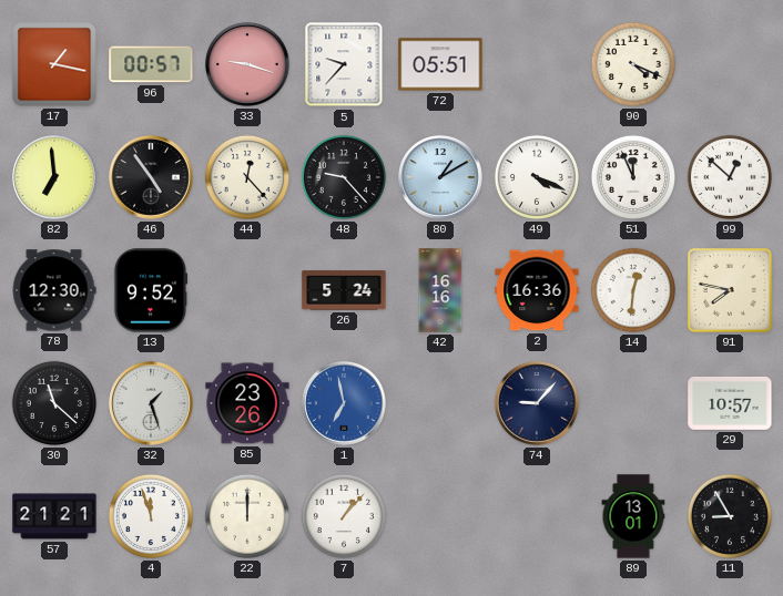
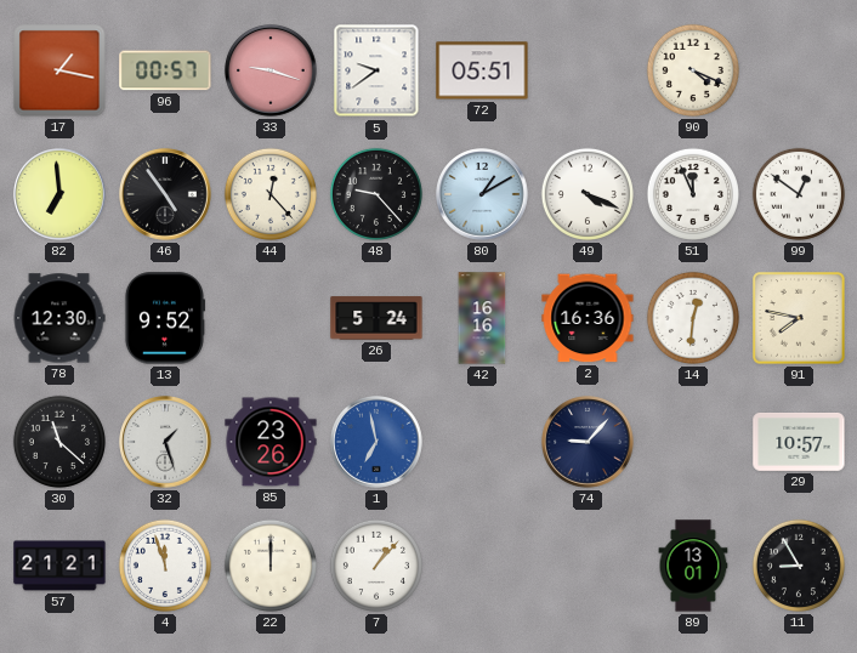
5: 9:37 -> 9:39
99: 12:52 -> 12:51
